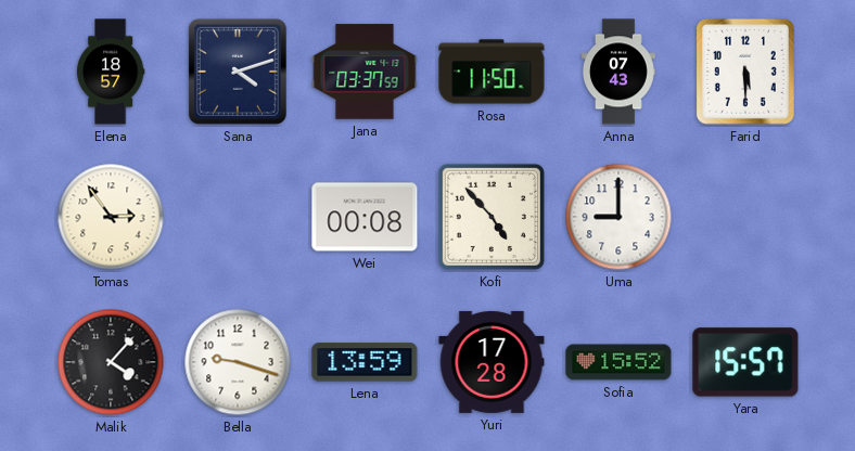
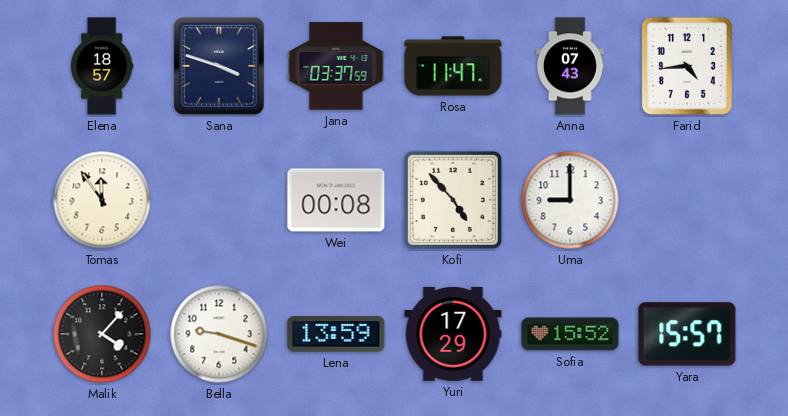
Sana: 4:12 -> 3:48
Rosa: 11:50 -> 11:47
Farid: 5:30 -> 4:44
Tomas: 2:54 -> 11:54
Yuri: 17:28 -> 17:29
